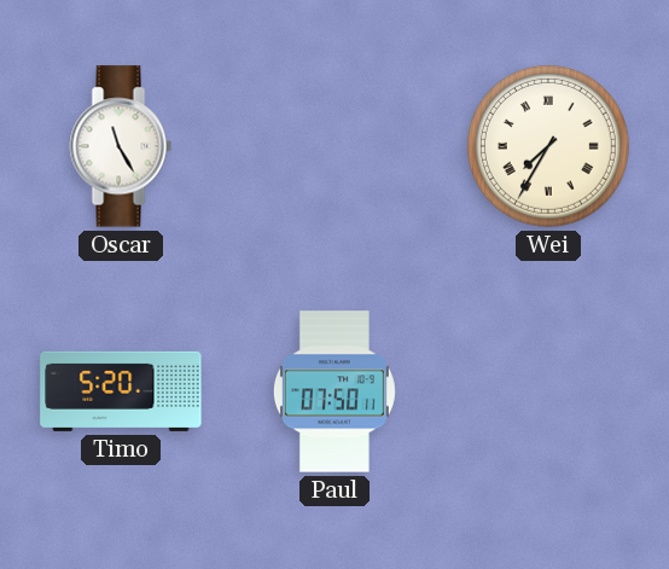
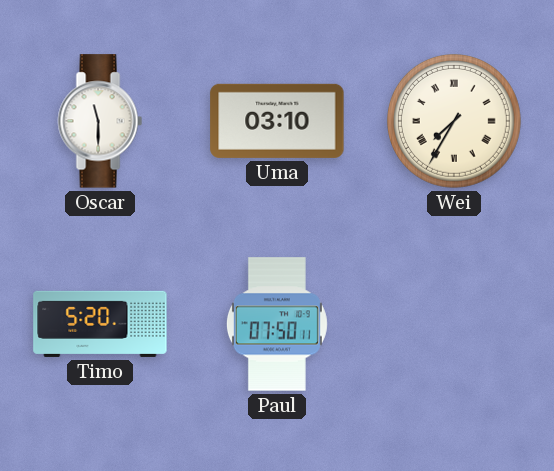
Oscar: 11:25 -> 11:30
Uma: none -> 03:10
